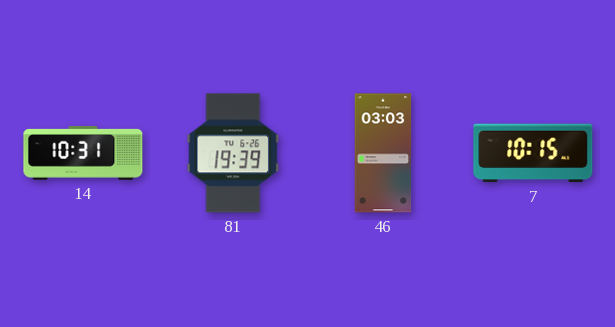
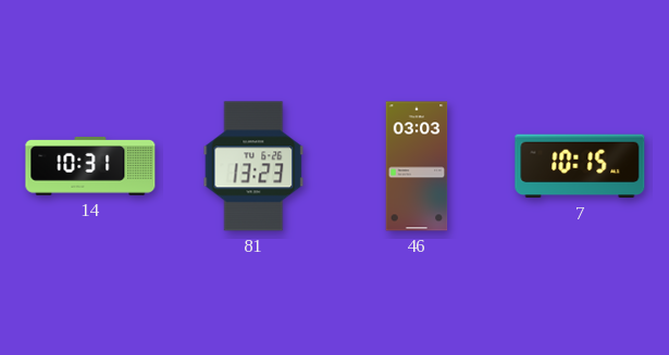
81: 19:39 -> 13:23
